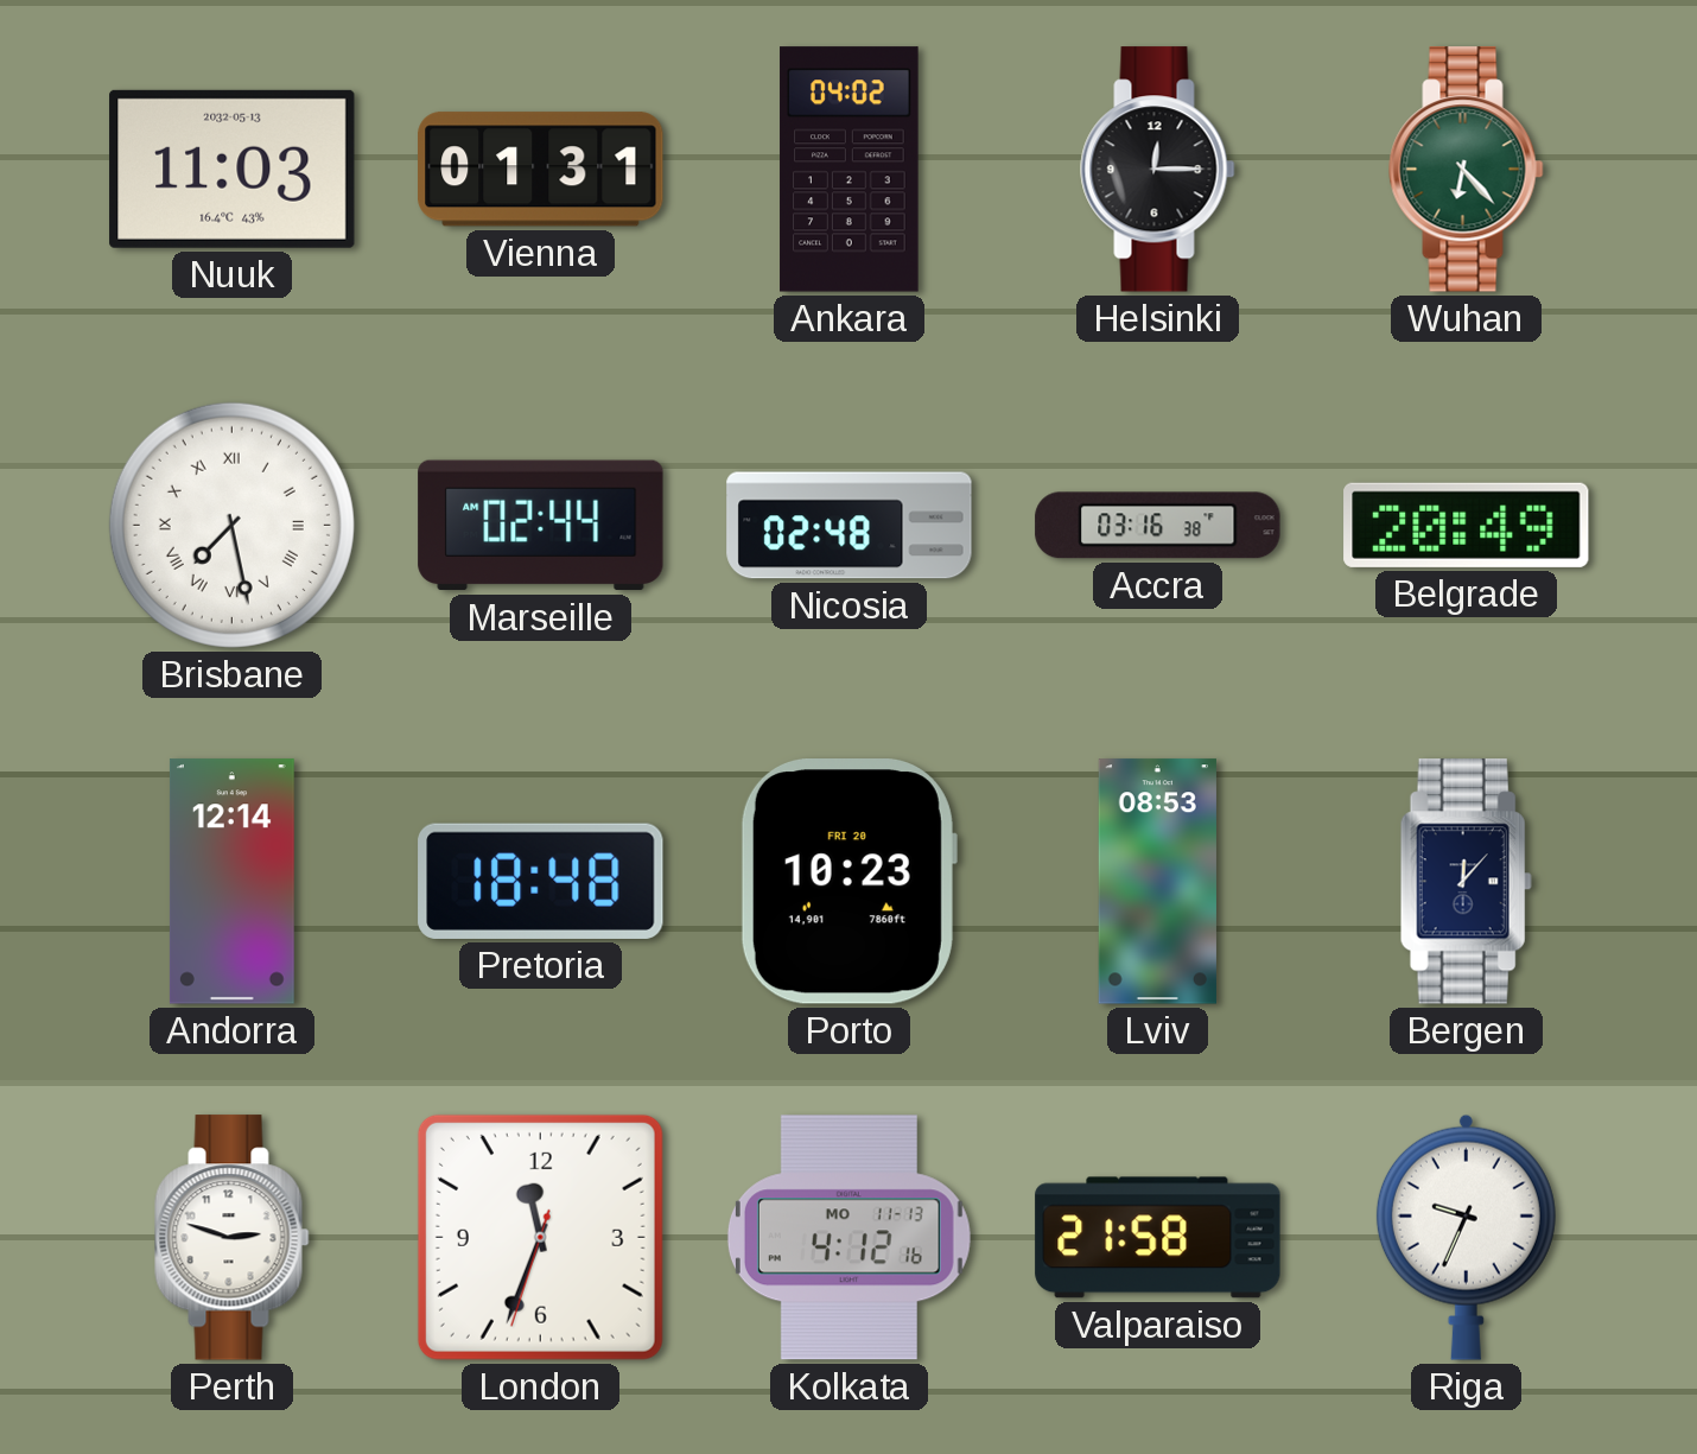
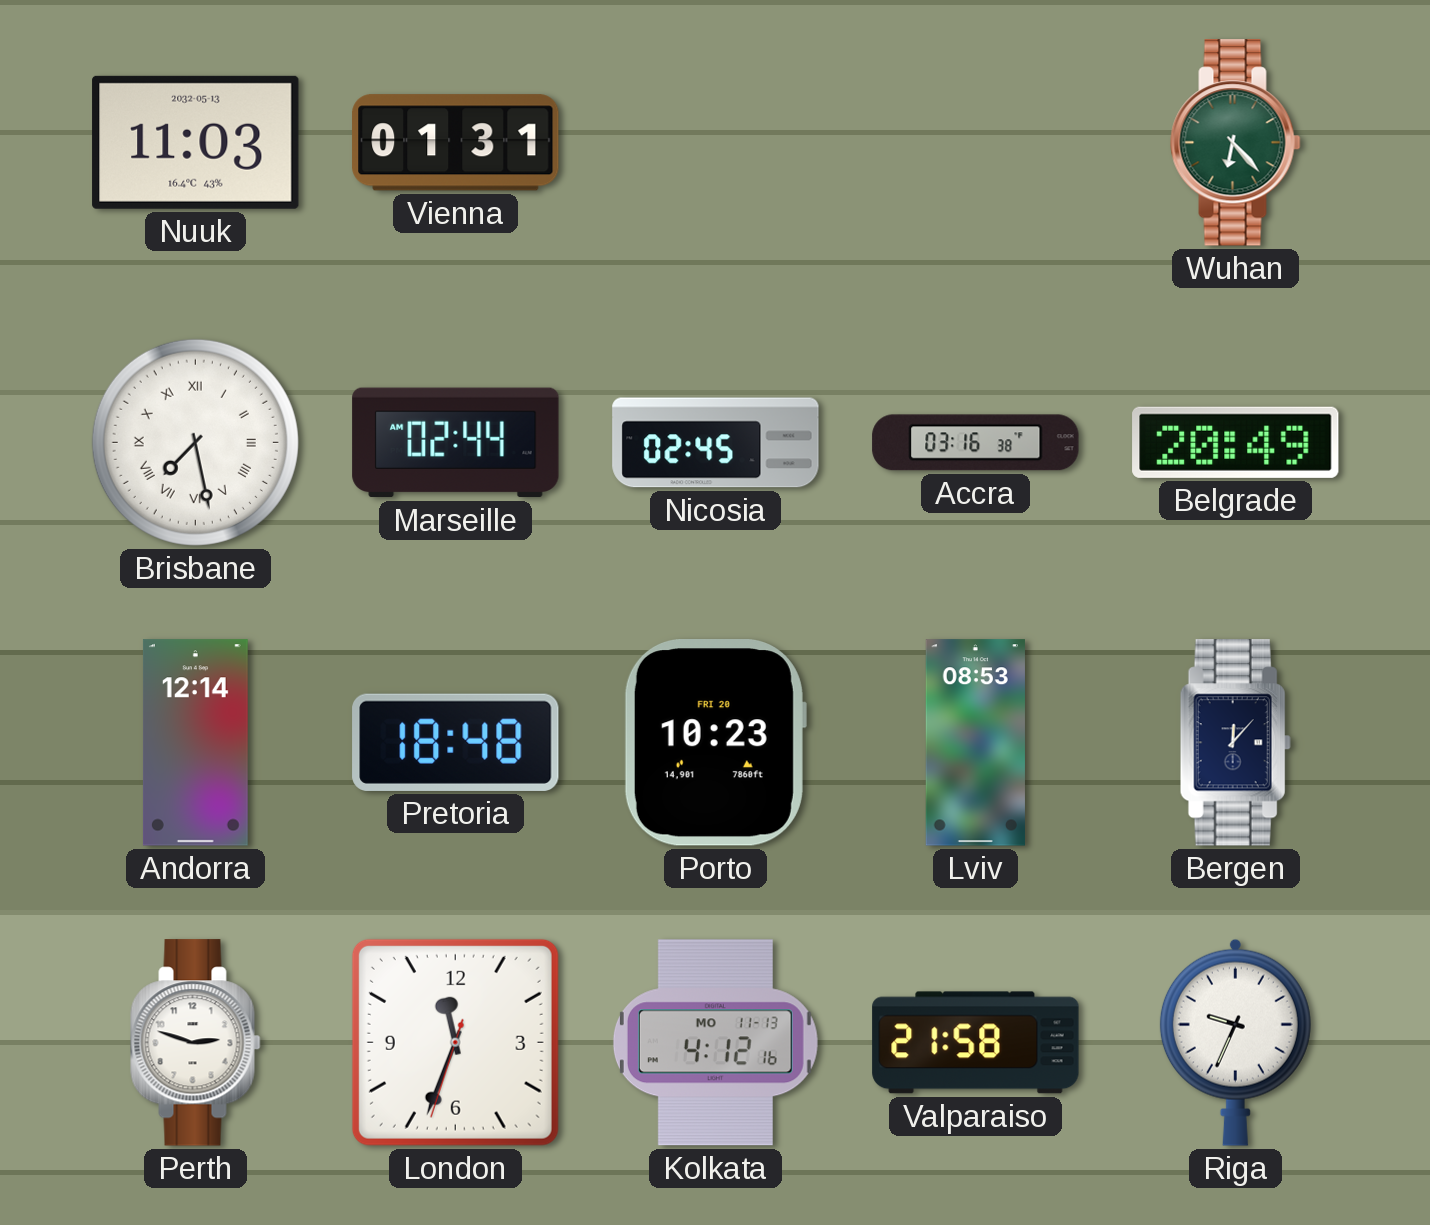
Ankara: 04:02 -> none
Helsinki: 12:15 -> none
Nicosia: 02:48 -> 02:45
